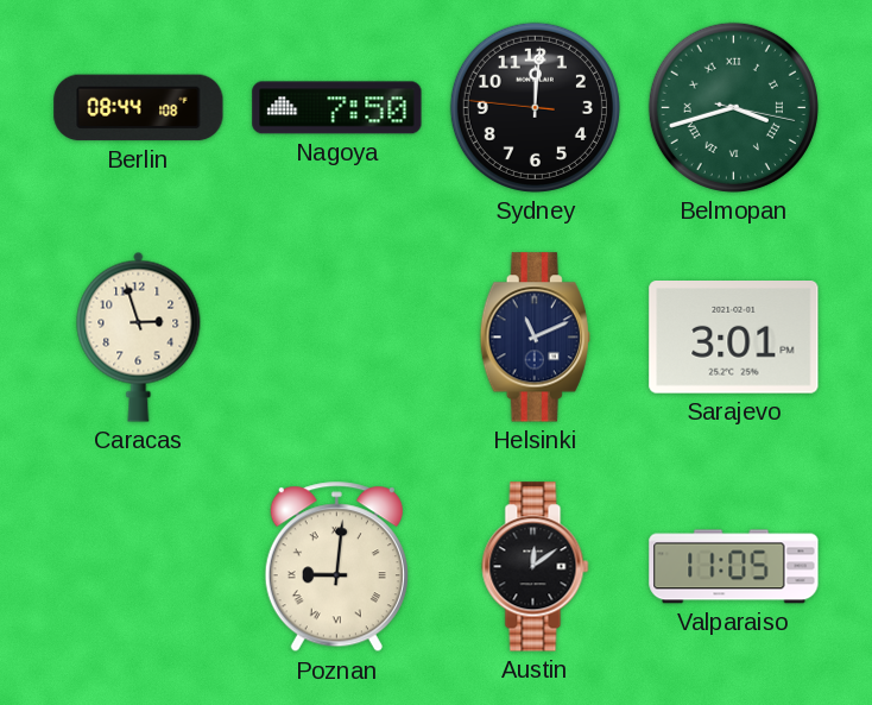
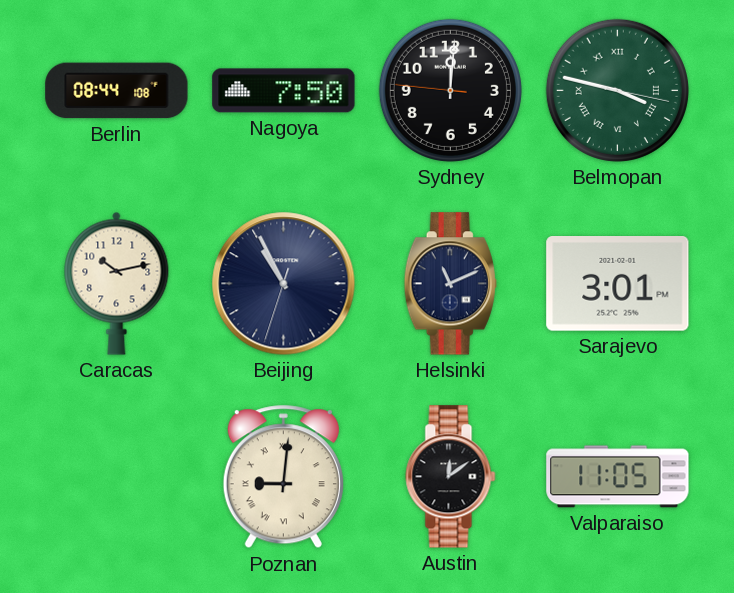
Belmopan: 3:42 -> 3:47
Caracas: 2:57 -> 10:13
Beijing: none -> 10:55
